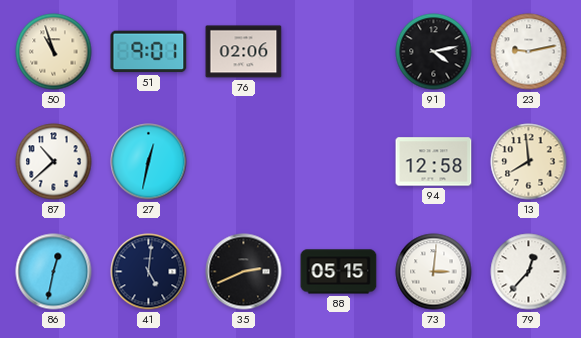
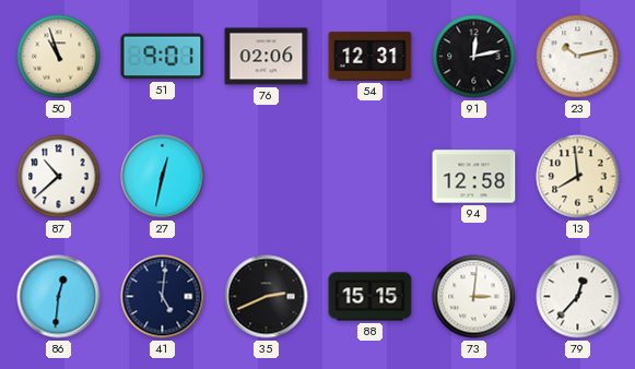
54: none -> 12:31
91: 4:13 -> 12:13
23: 9:13 -> 10:13
86: 12:32 -> 12:31
88: 05:15 -> 15:15
